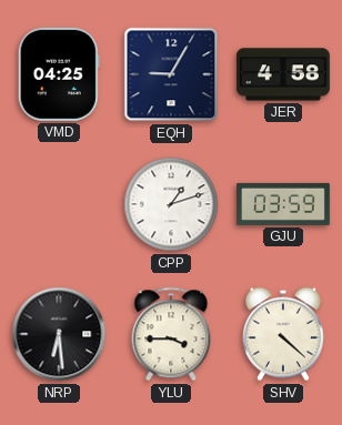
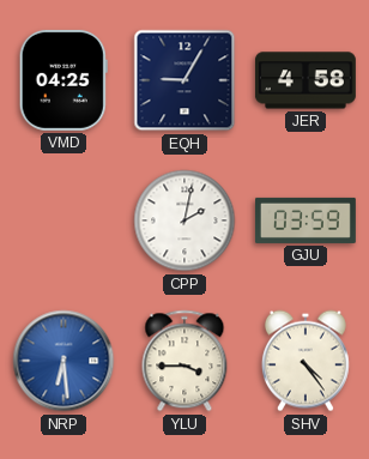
CPP: 1:12 -> 2:02
NRP dial: black -> blue
SHV: 4:22 -> 4:24
